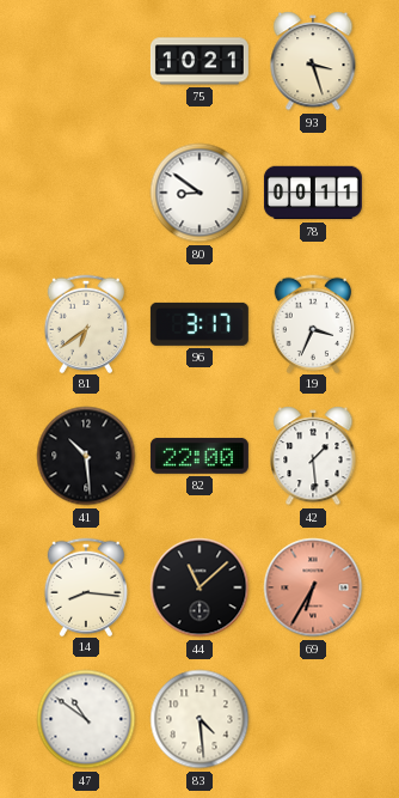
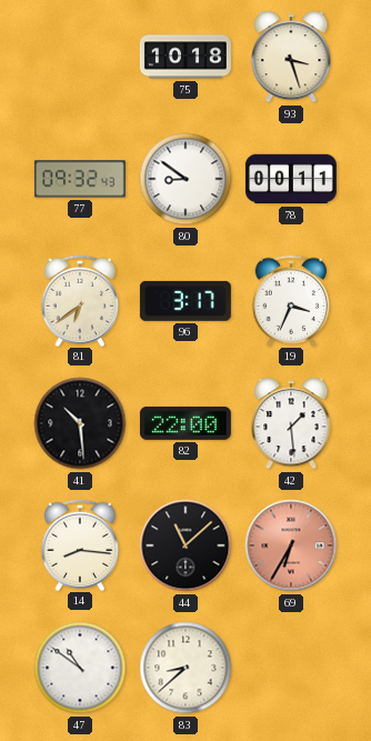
75: 10:21 -> 10:18
77: none -> 09:32
83: 4:29 -> 8:38
